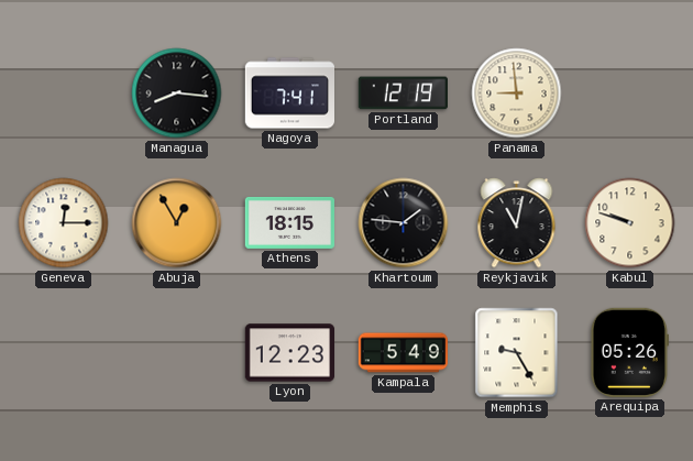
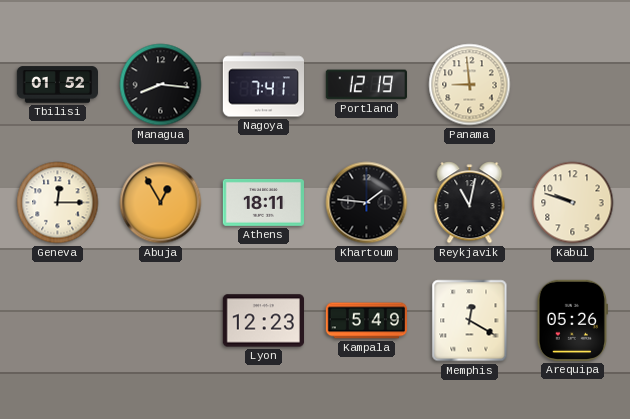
Tbilisi: none -> 01:52
Athens: 18:15 -> 18:11
Memphis: 9:25 -> 12:20
